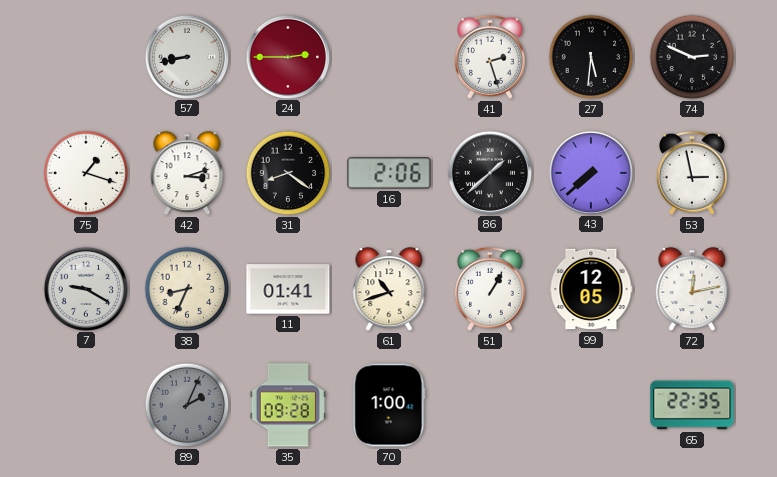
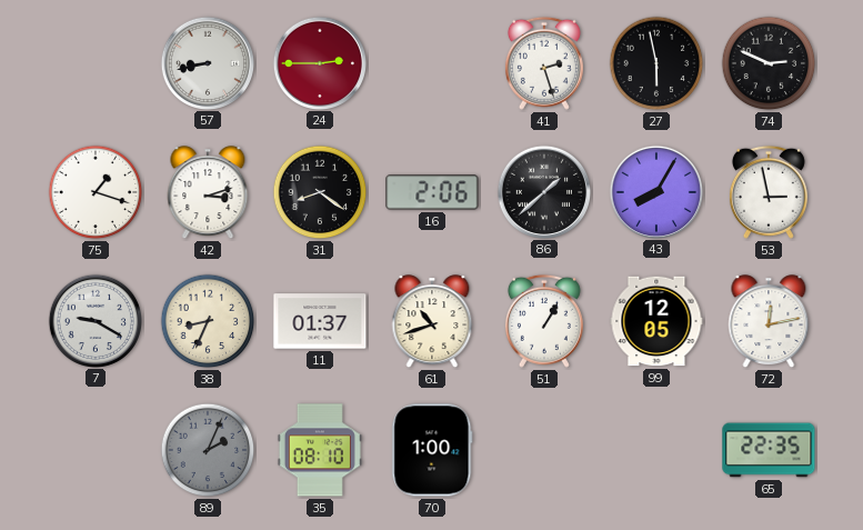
27: 5:31 -> 5:58
43: 7:38 -> 8:05
11: 01:41 -> 01:37
35: 09:28 -> 08:10
